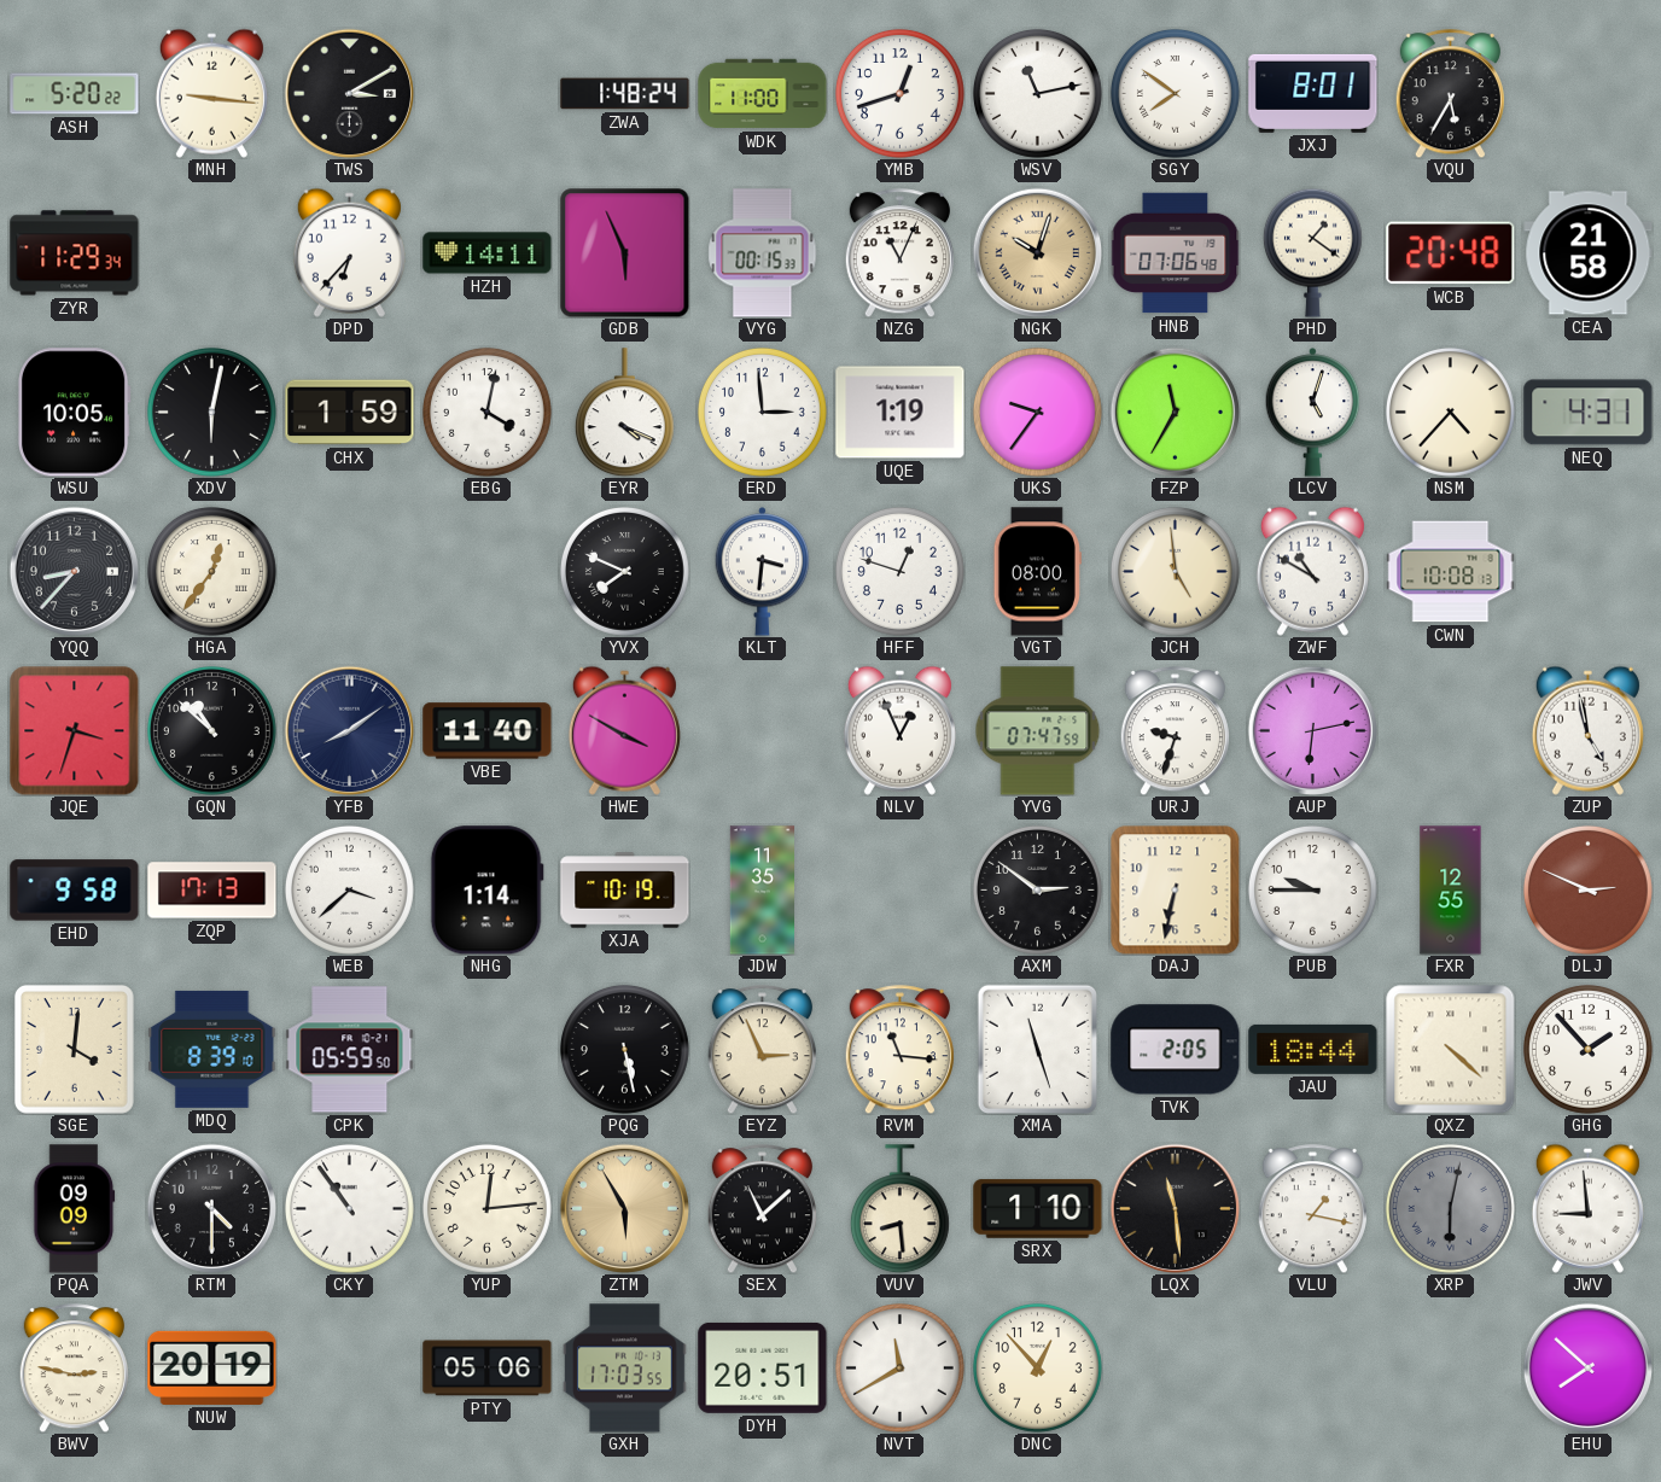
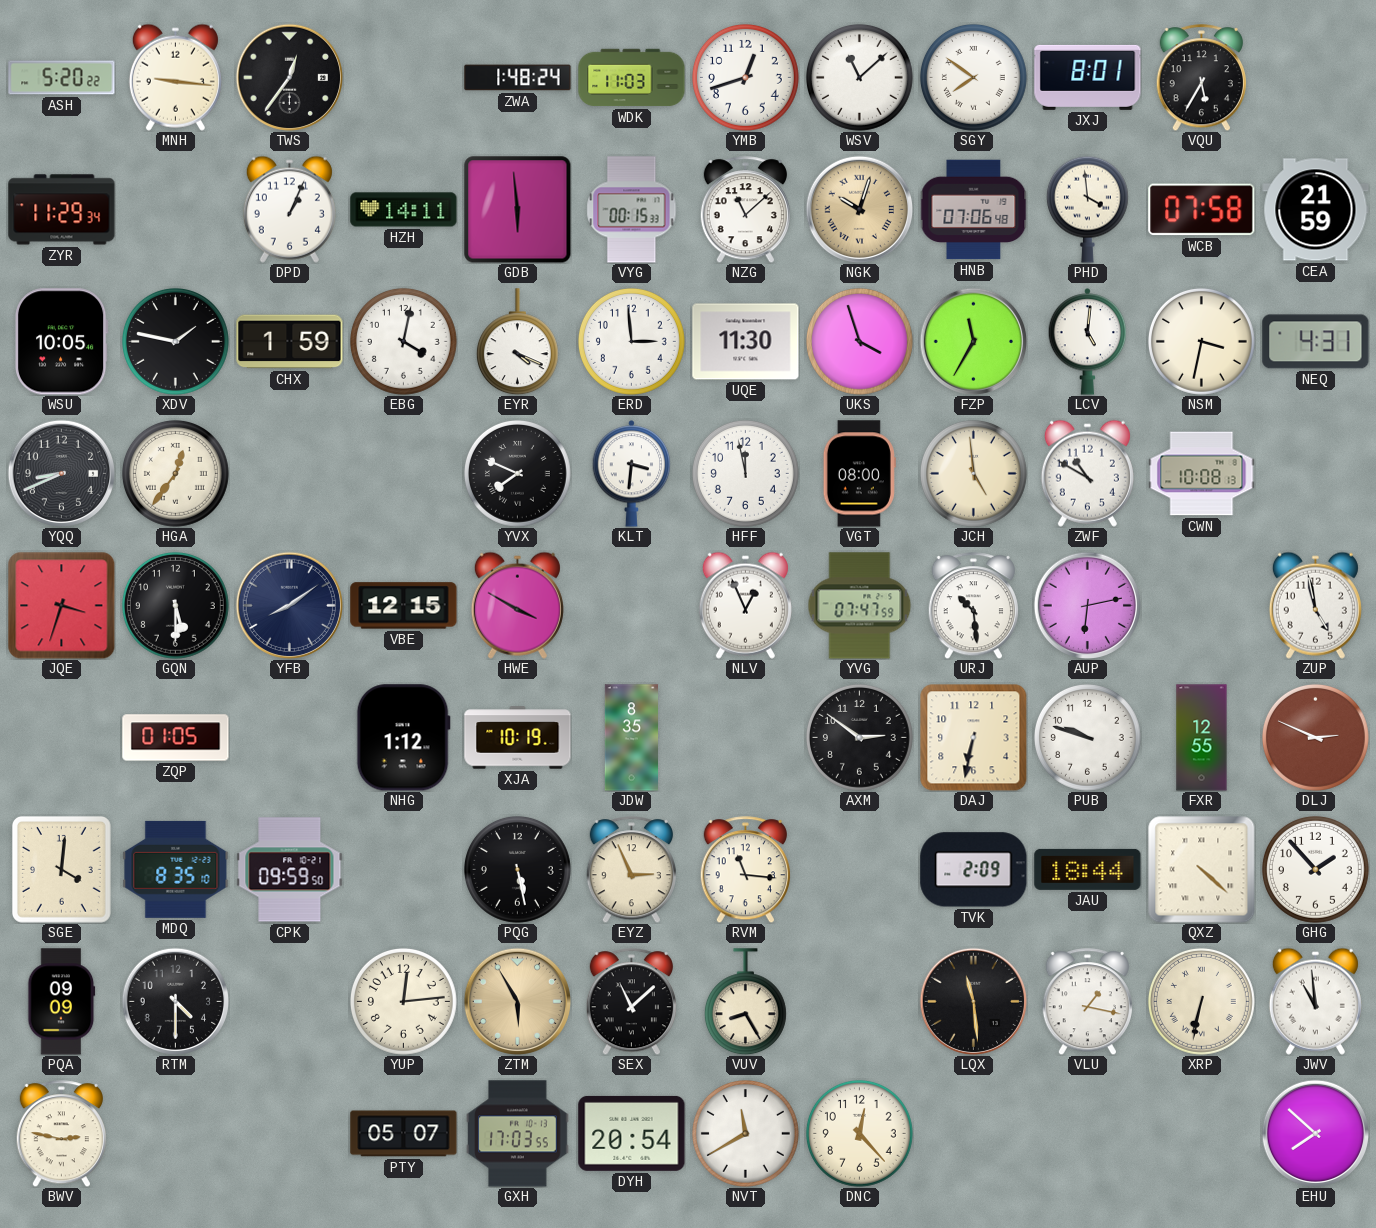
TWS: 3:10 -> 12:36
WDK: 11:00 -> 11:03
WSV: 11:13 -> 11:08
DPD: 6:37 -> 1:04
GDB: 5:56 -> 5:59
NZG: 11:04 -> 11:08
PHD: 1:21 -> 3:59
WCB: 20:48 -> 07:58
CEA: 21:58 -> 21:59
XDV: 6:02 -> 1:47
UQE: 1:19 -> 11:30
UKS: 9:36 -> 3:57
LCV: 5:03 -> 5:01
NSM: 4:37 -> 3:32
YQQ: 8:37 -> 8:41
HFF: 12:48 -> 11:58
GQN: 10:52 -> 5:30
VBE: 11:40 -> 12:15
URJ: 9:33 -> 10:29
EHD: 9:58 -> none
ZQP: 17:13 -> 01:05
WEB: 3:38 -> none
NHG: 1:14 -> 1:12
JDW: 11:35 -> 8:35
PUB: 9:45 -> 9:48
MDQ: 8:39 -> 8:35
CPK: 05:59 -> 09:59
XMA: 11:27 -> none
TVK: 2:05 -> 2:09
CKY: 10:54 -> none
VUV: 8:29 -> 8:25
SRX: 1:10 -> none
XRP: 6:02 -> 6:32
XRP dial: grey -> cream
JWV: 8:59 -> 10:59
NUW: 20:19 -> none
PTY: 05:06 -> 05:07
DYH: 20:51 -> 20:54
DNC: 12:53 -> 12:23
